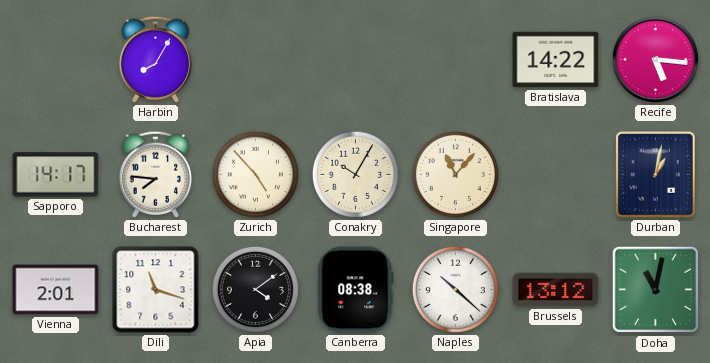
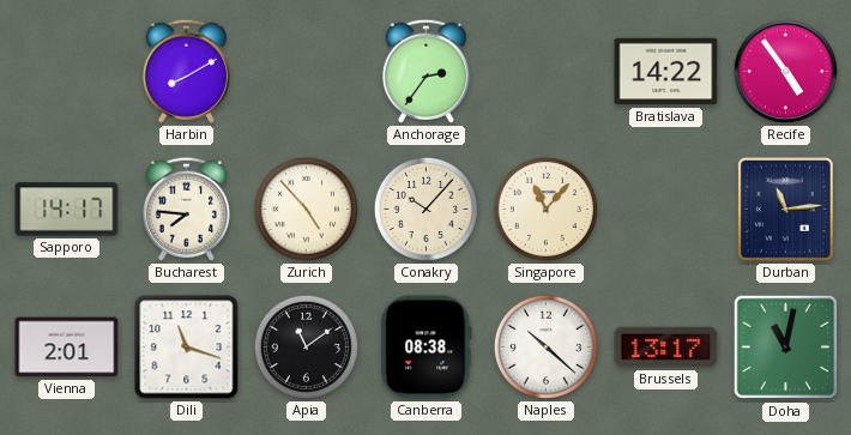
Harbin: 8:05 -> 8:10
Anchorage: none -> 2:36
Recife: 5:16 -> 4:54
Conakry: 10:05 -> 10:07
Durban: 1:02 -> 11:14
Apia: 4:09 -> 11:09
Brussels: 13:12 -> 13:17
